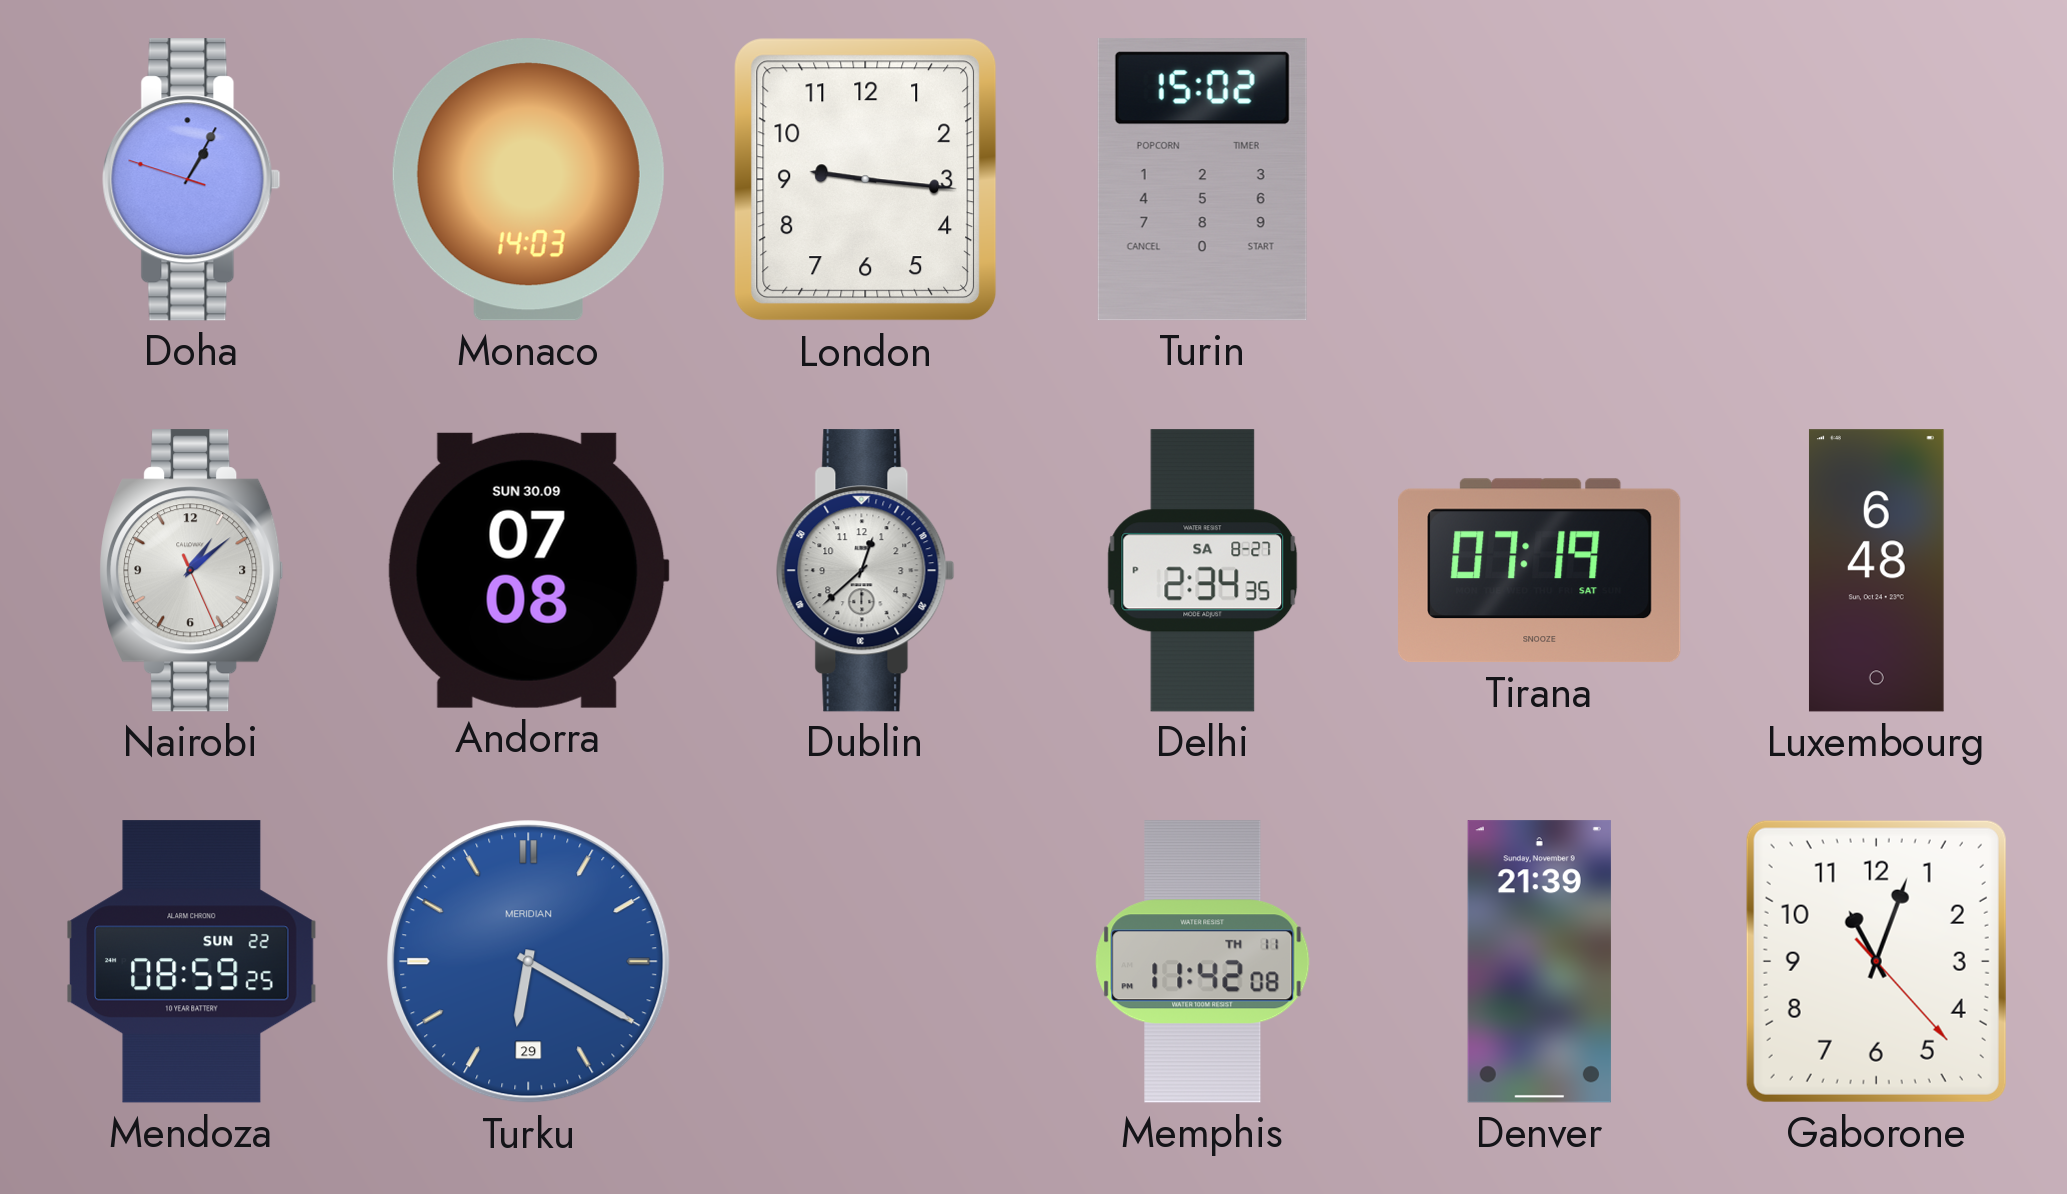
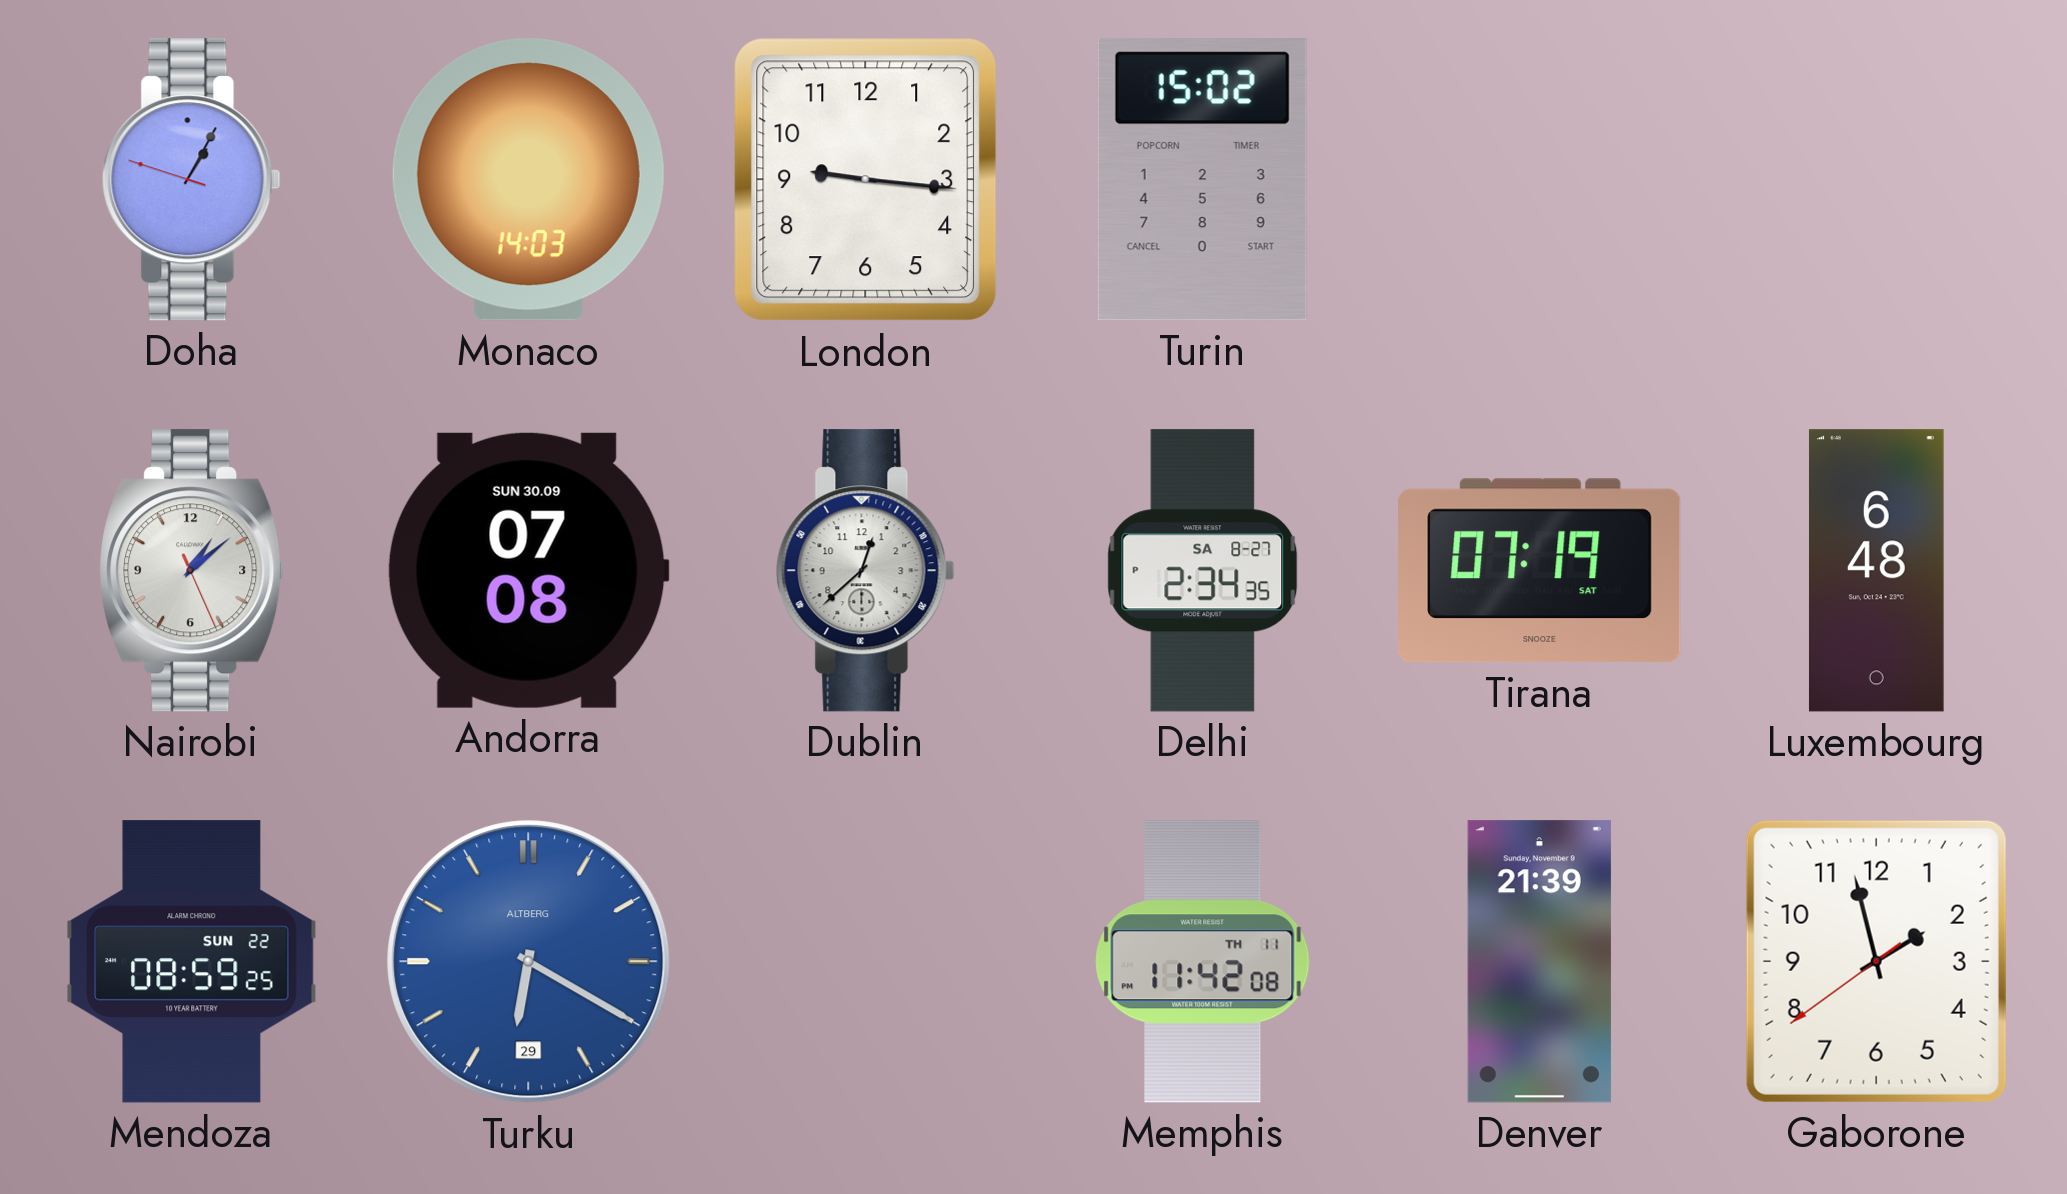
Turku brand: MERIDIAN -> ALTBERG
Gaborone: 11:03 -> 1:57
